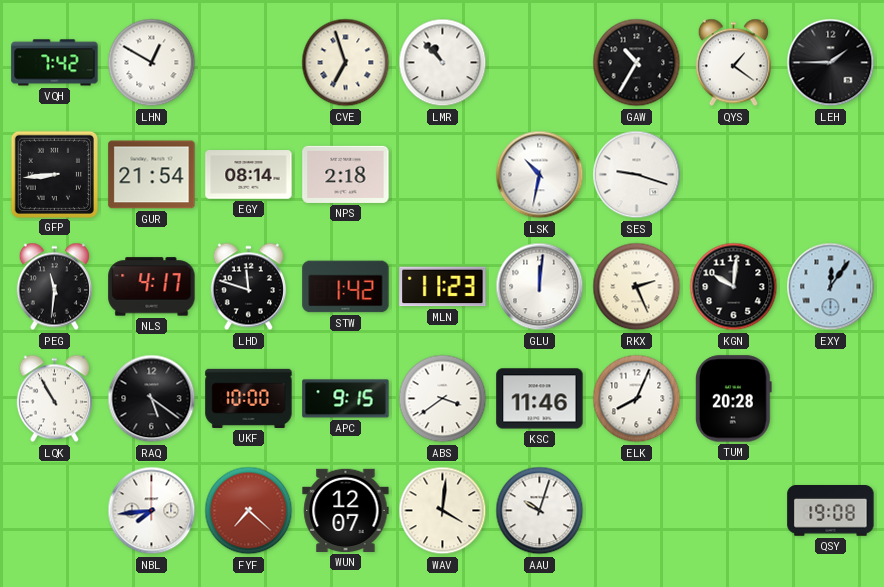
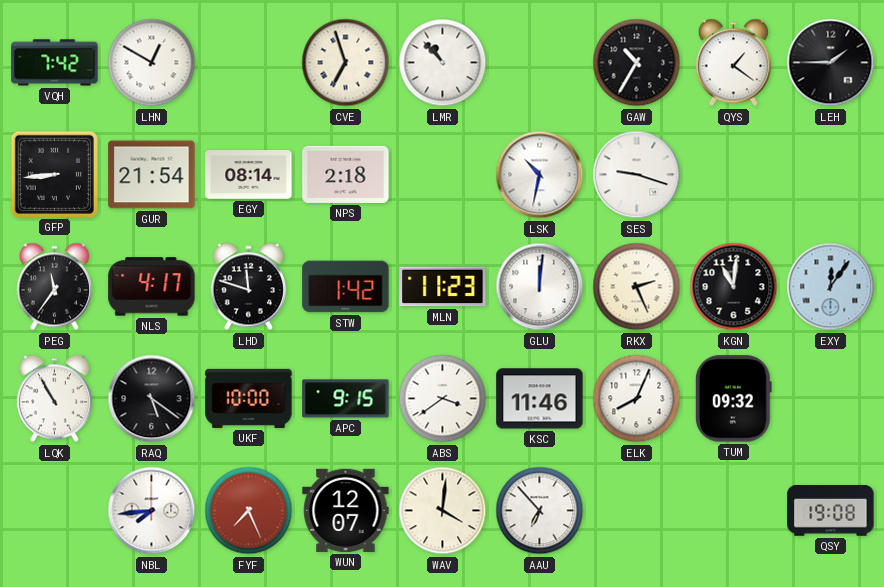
PEG: 11:31 -> 11:36
KGN: 10:01 -> 11:01
TUM: 20:28 -> 09:32
FYF: 7:22 -> 7:26
AAU: 10:03 -> 6:53
